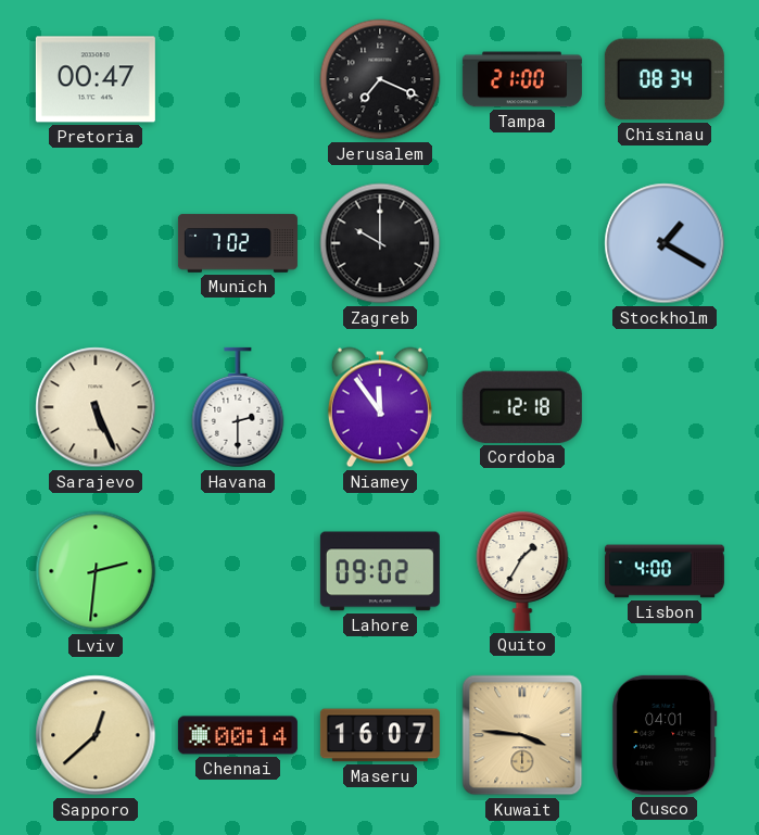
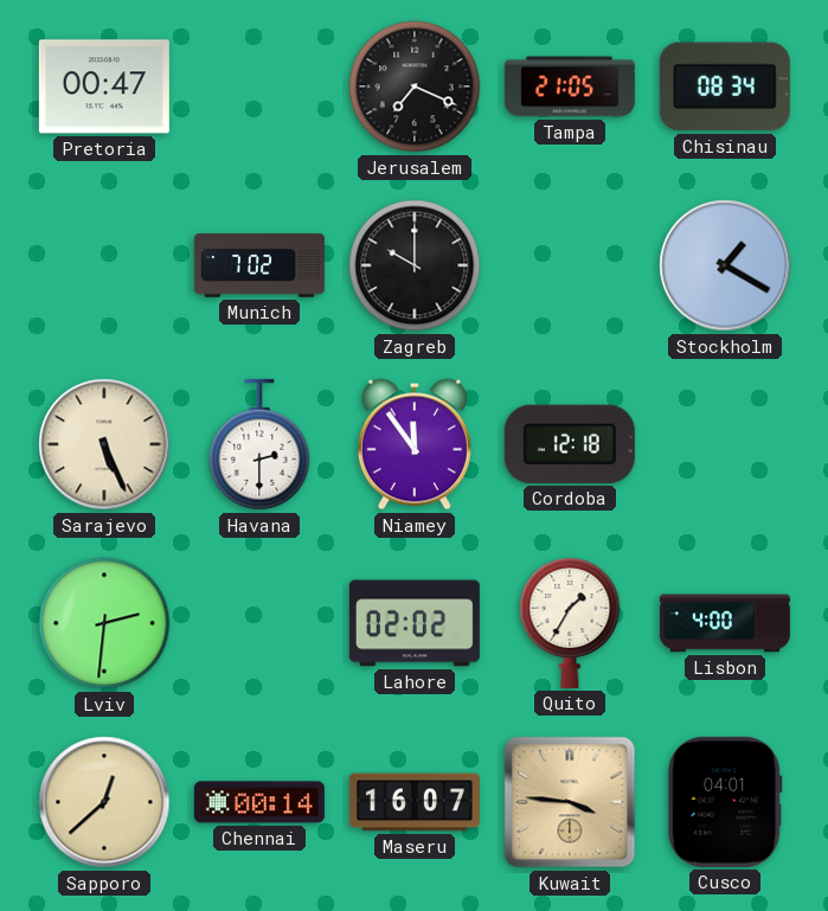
Tampa: 21:00 -> 21:05
Lahore: 09:02 -> 02:02
